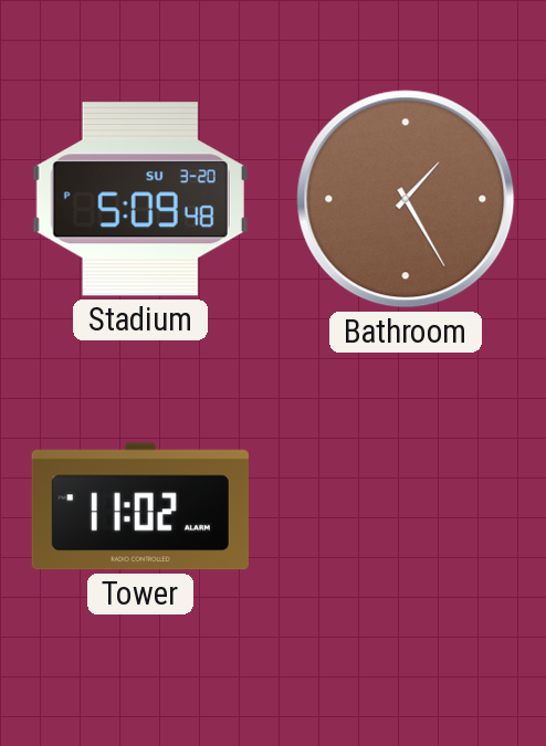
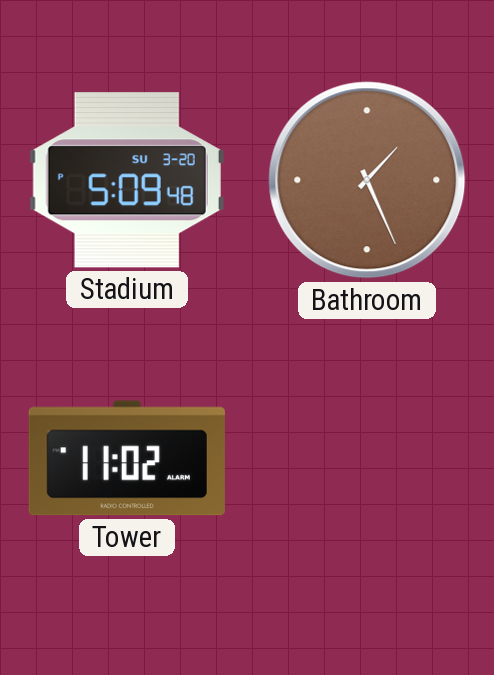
Bathroom: 1:25 -> 1:26
